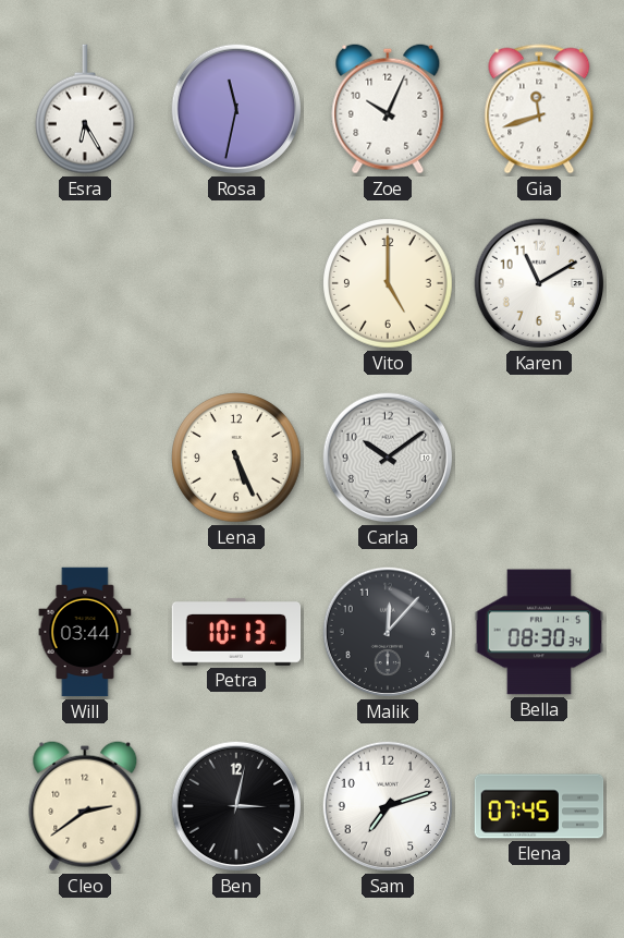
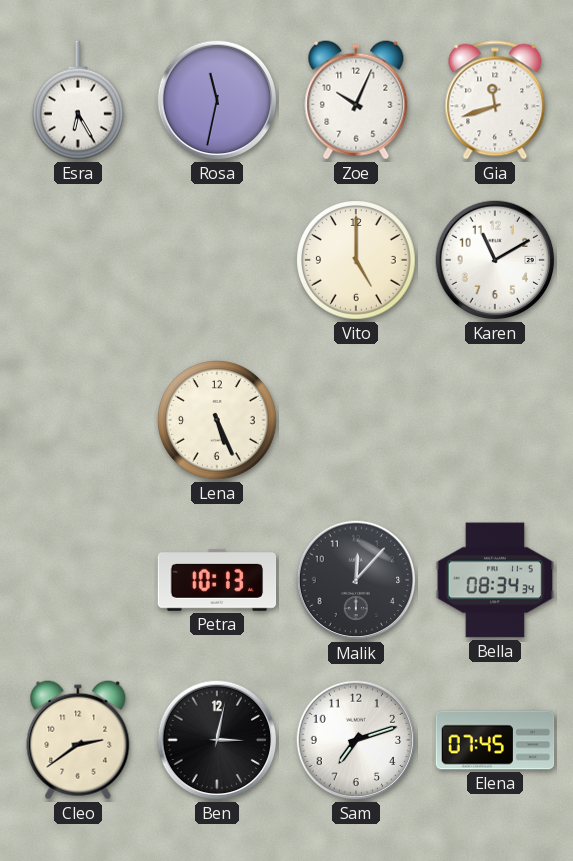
Carla: 10:09 -> none
Will: 03:44 -> none
Bella: 08:30 -> 08:34
